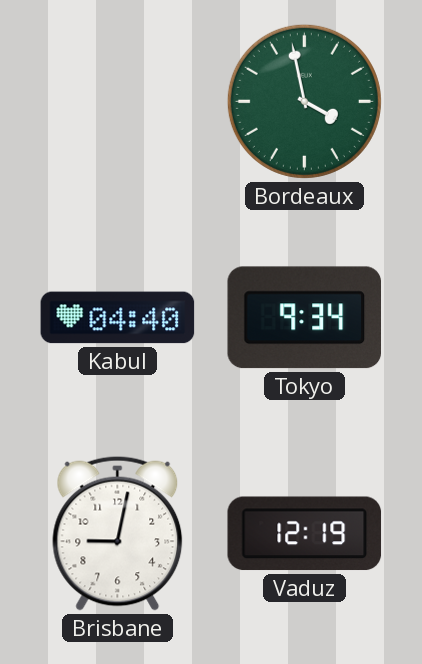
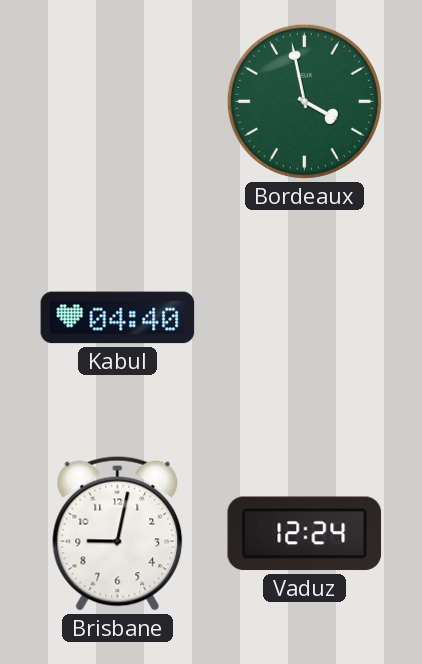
Tokyo: 9:34 -> none
Vaduz: 12:19 -> 12:24
